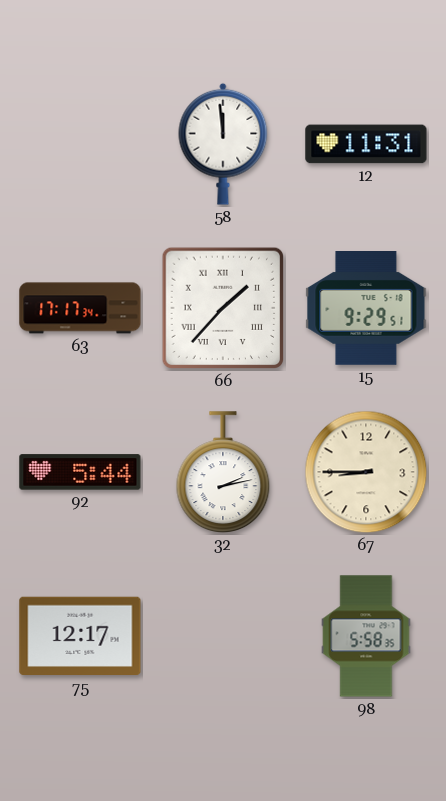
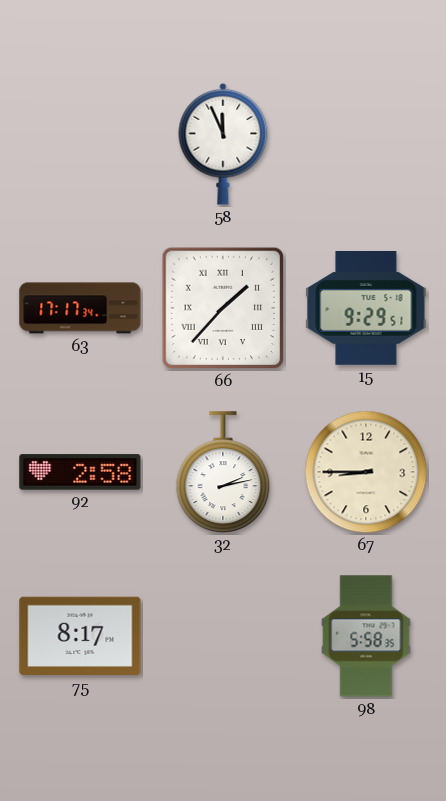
58: 11:59 -> 11:56
12: 11:31 -> none
92: 5:44 -> 2:58
75: 12:17 -> 8:17
